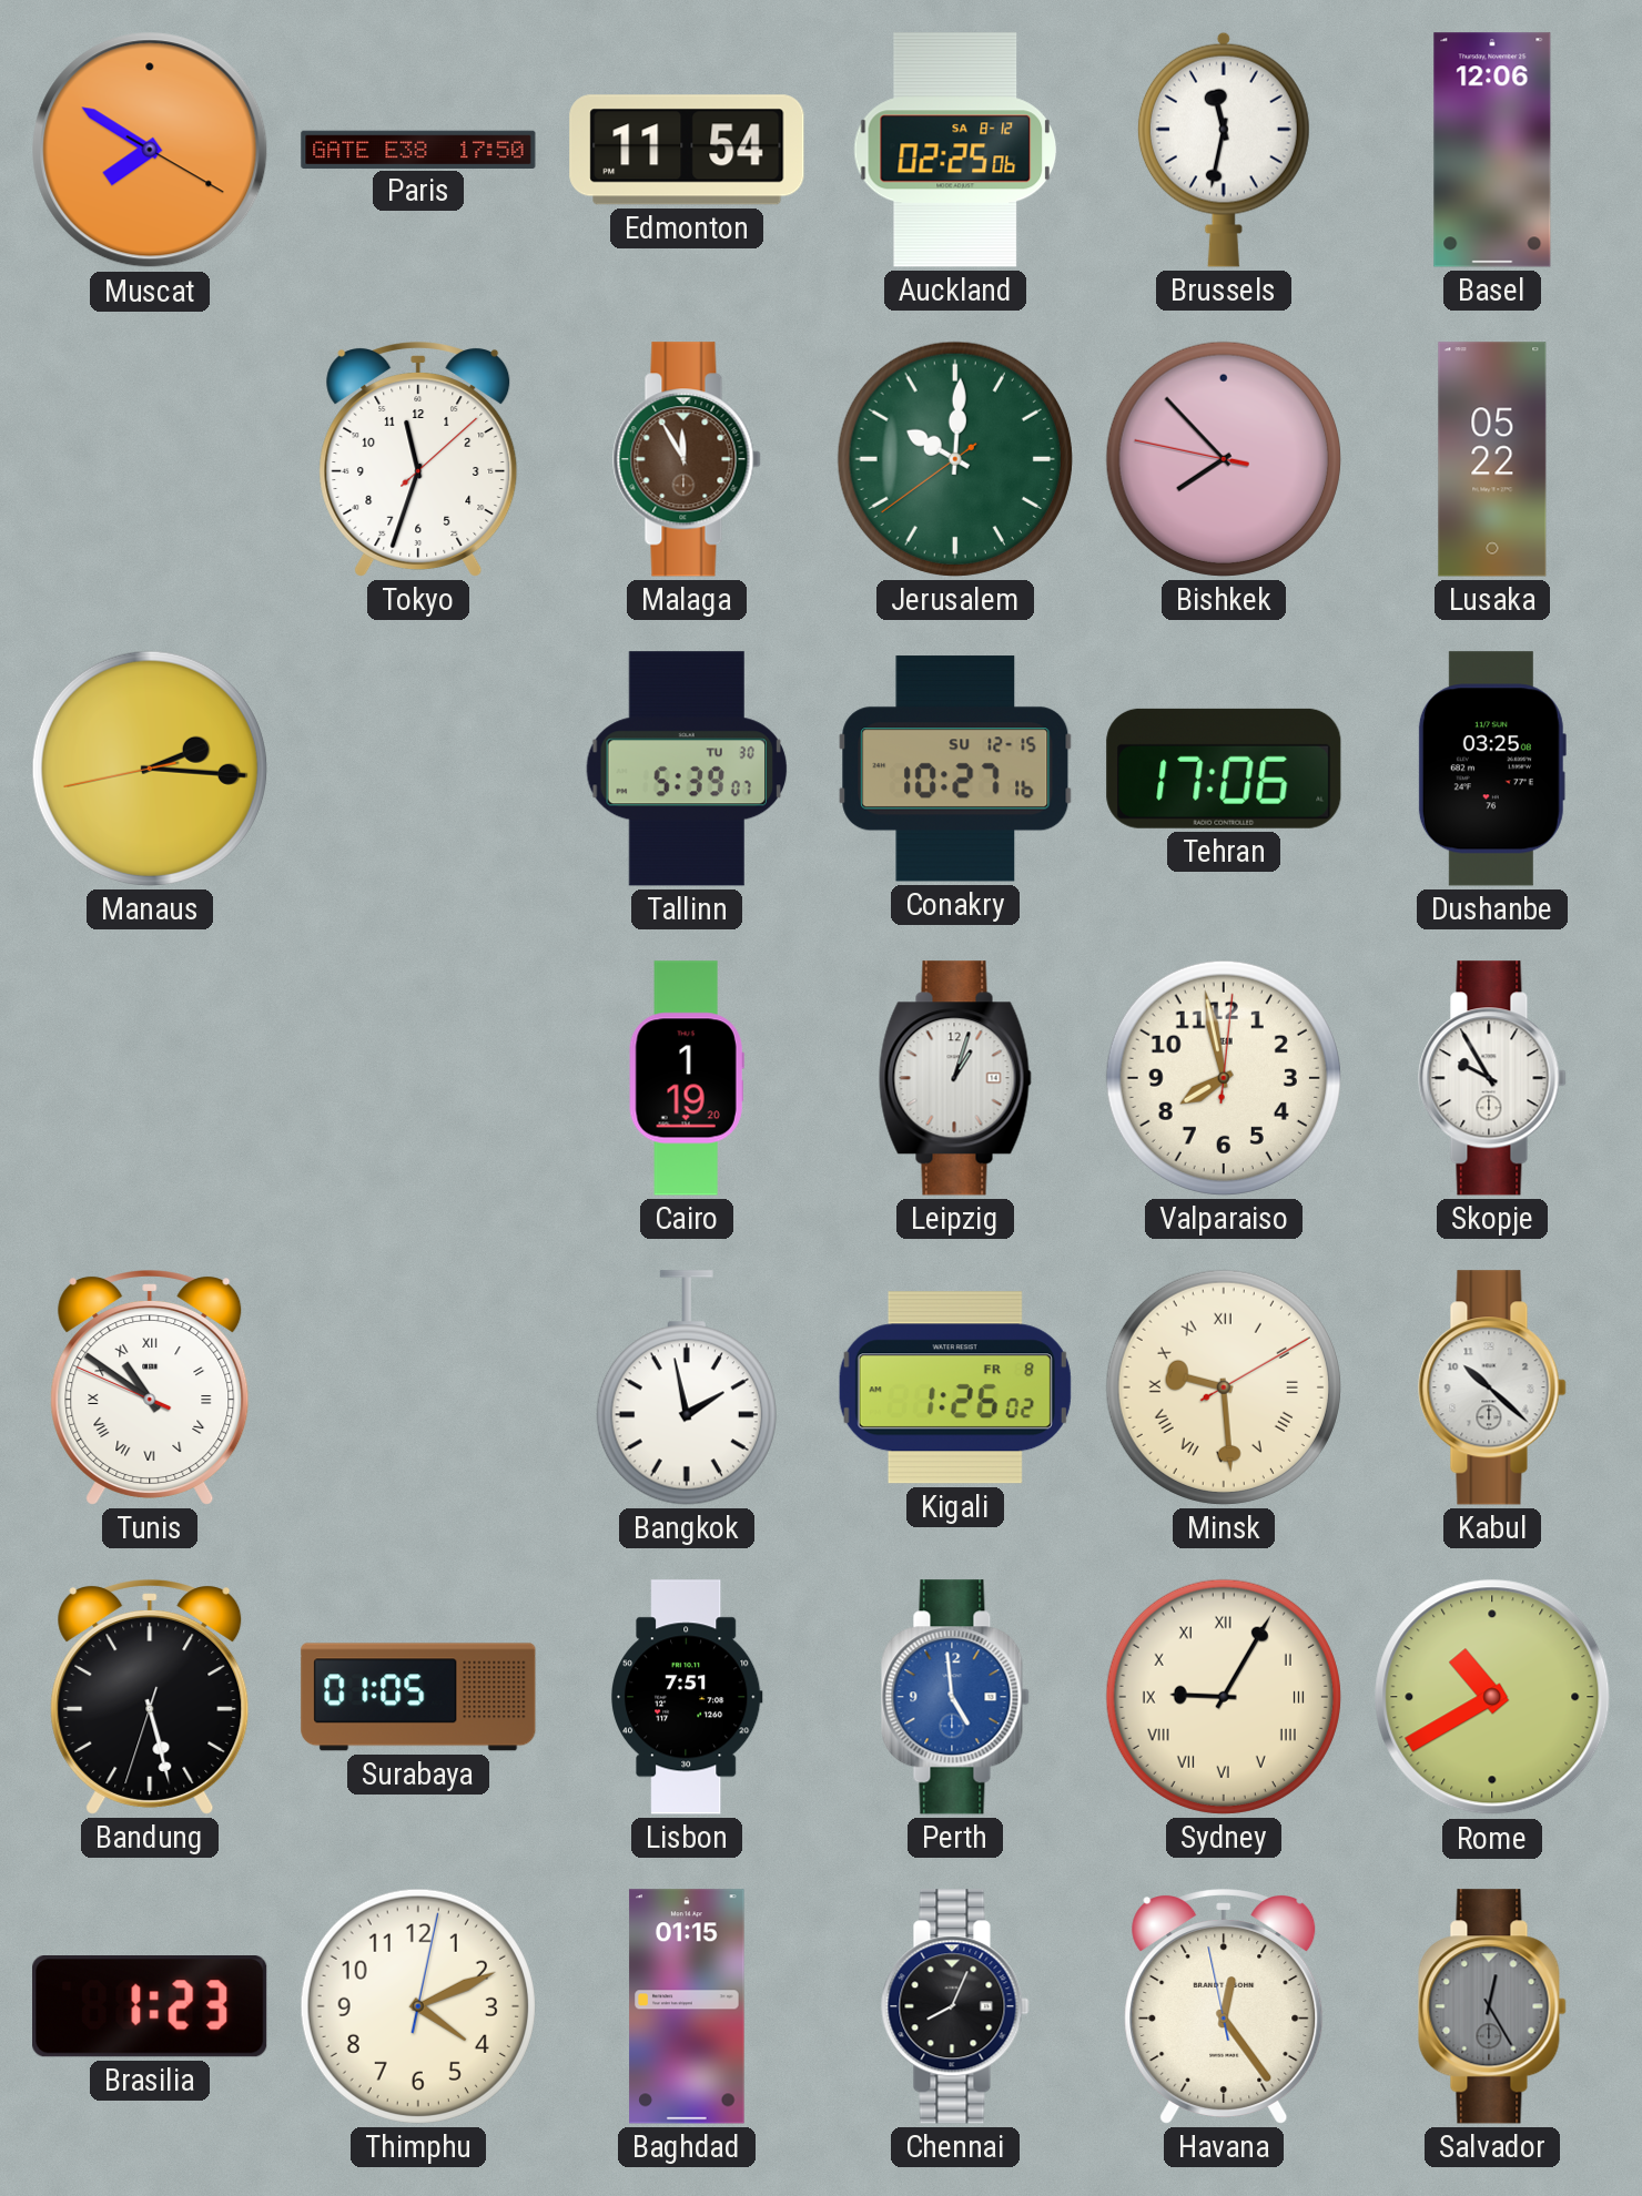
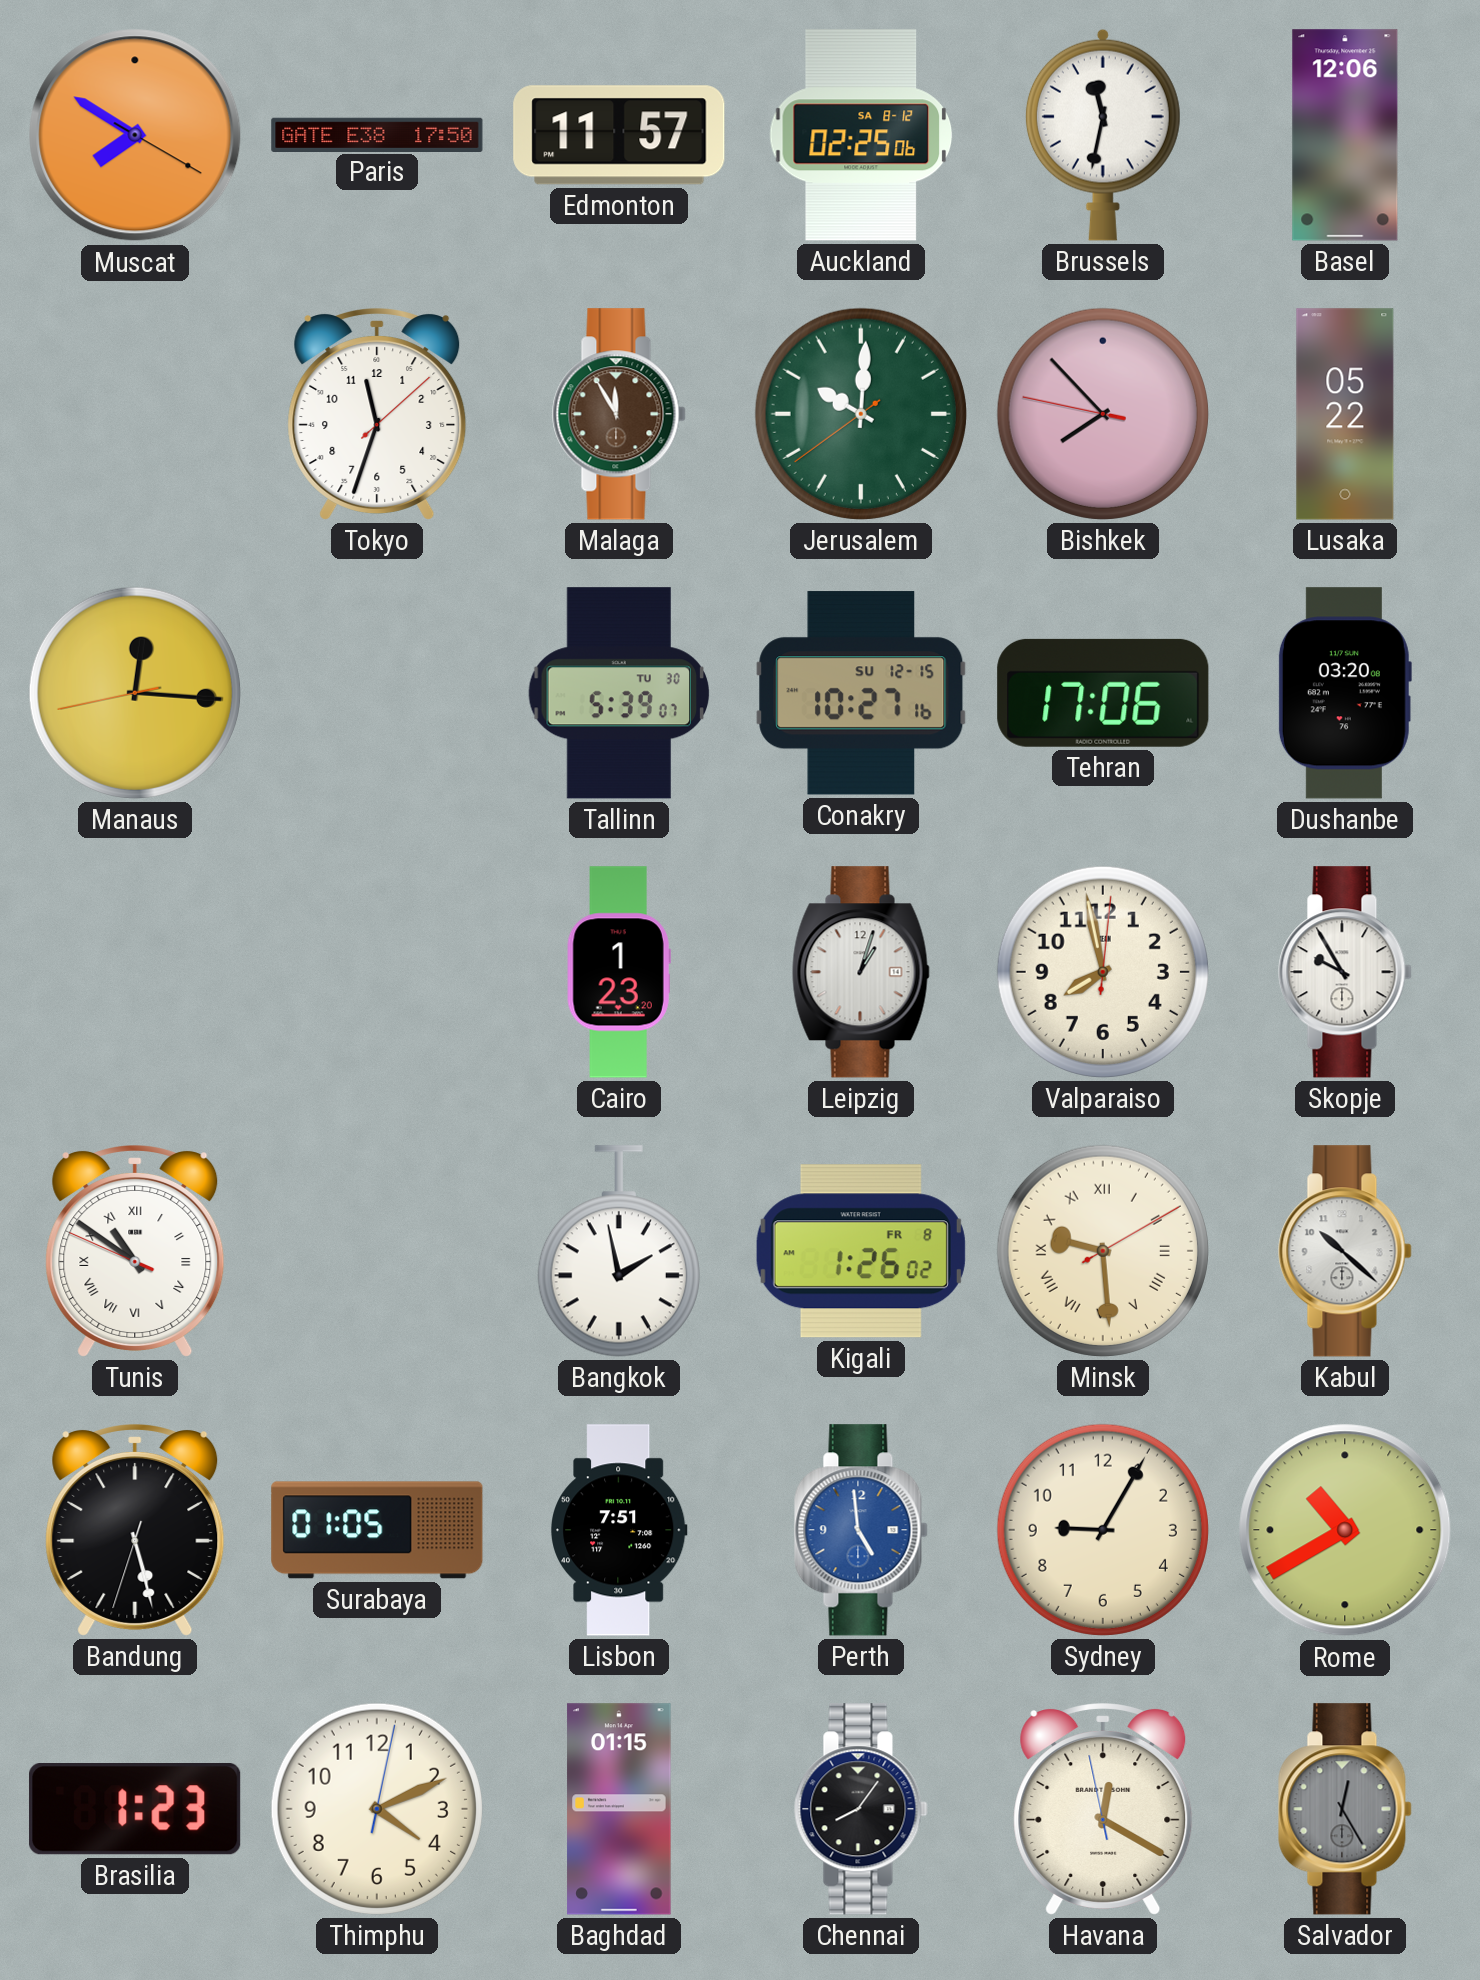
Edmonton: 11:54 -> 11:57
Manaus: 2:15 -> 12:15
Dushanbe: 03:25 -> 03:20
Cairo: 1:19 -> 1:23
Sydney numerals: Roman -> Arabic
Chennai: 8:04 -> 8:06
Havana: 12:23 -> 12:19
